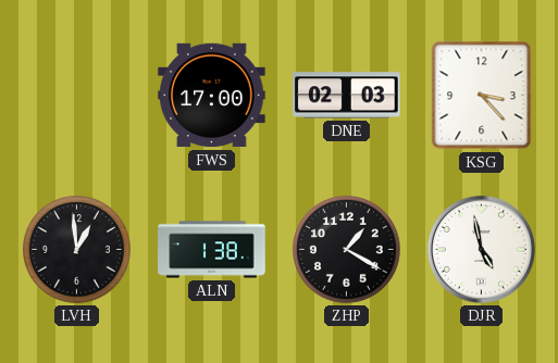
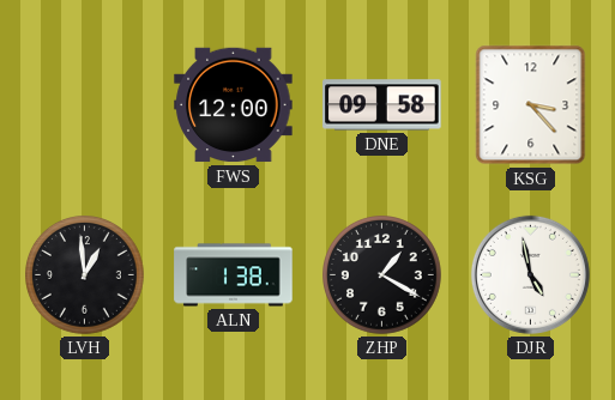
FWS: 17:00 -> 12:00
DNE: 02:03 -> 09:58
